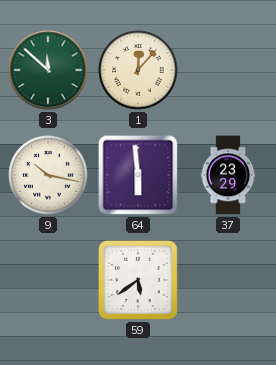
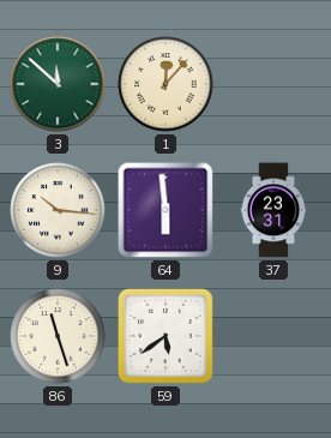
9: 10:17 -> 10:16
37: 23:29 -> 23:31
86: none -> 11:27
